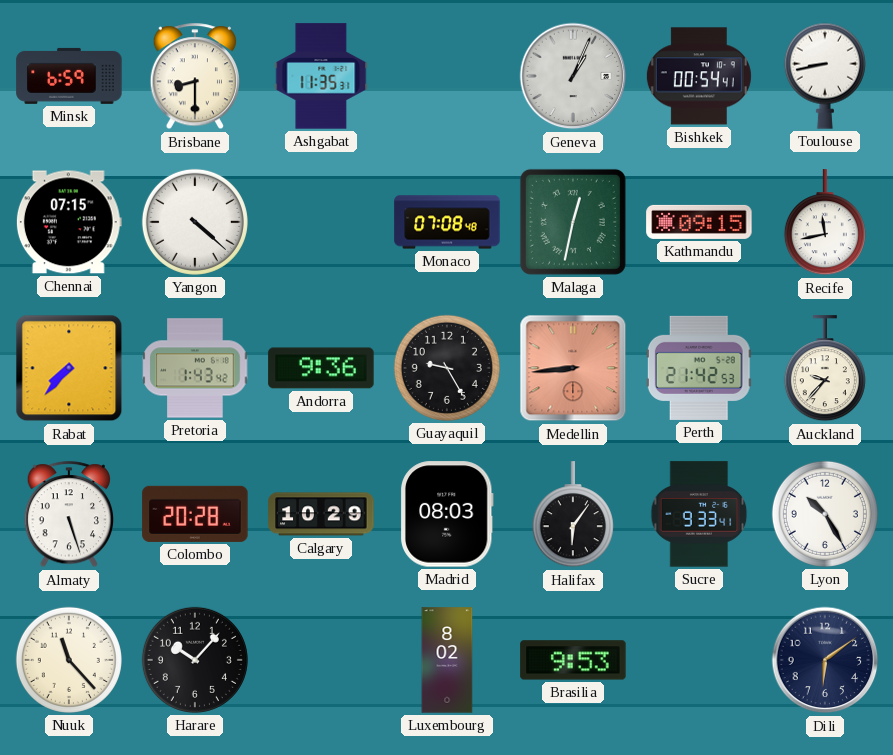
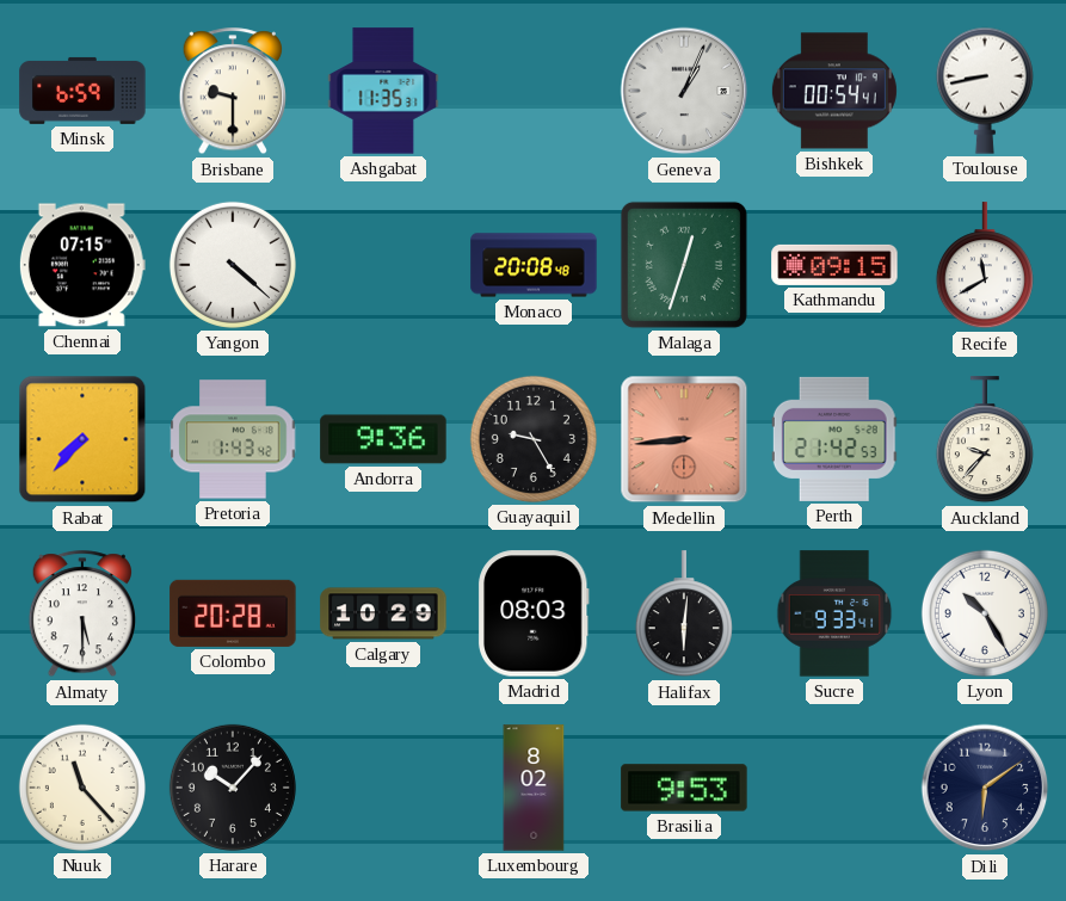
Brisbane: 8:30 -> 9:30
Monaco: 07:08 -> 20:08
Malaga: 12:32 -> 12:33
Recife: 11:43 -> 11:40
Almaty: 5:27 -> 5:30
Halifax: 6:06 -> 6:01
